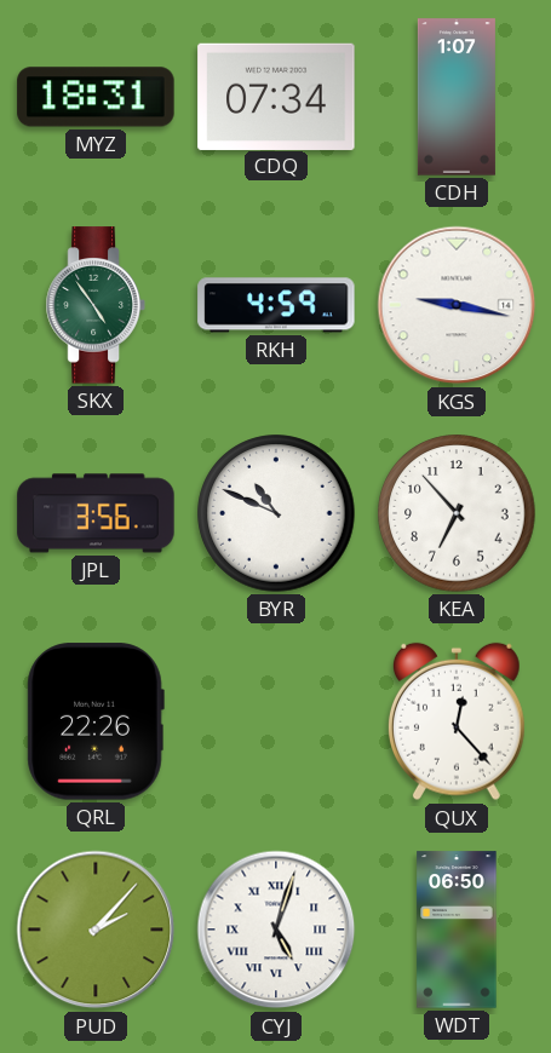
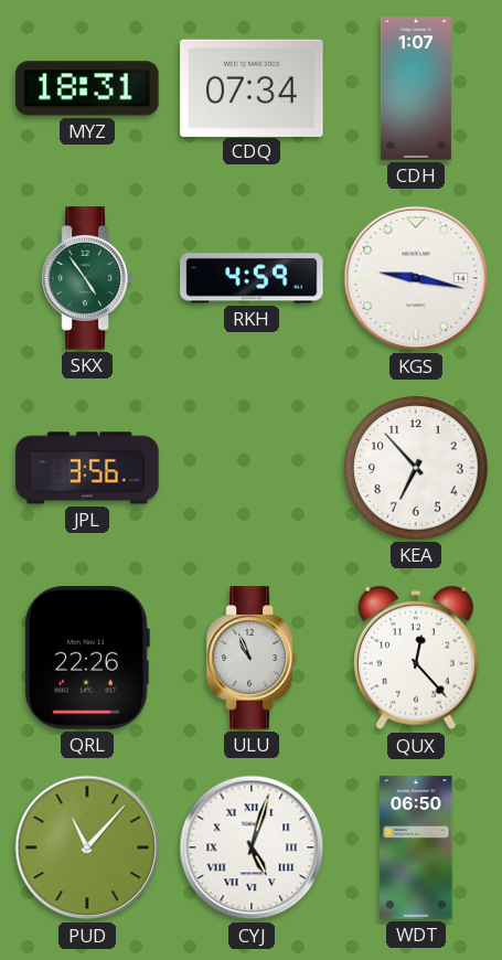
BYR: 10:49 -> none
ULU: none -> 10:56
PUD: 2:07 -> 11:07
